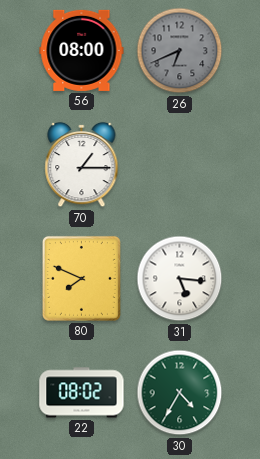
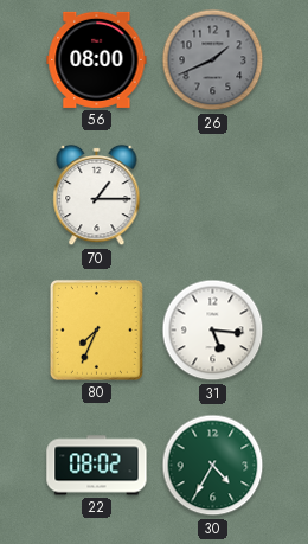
26: 6:41 -> 1:41
80: 7:49 -> 7:34
